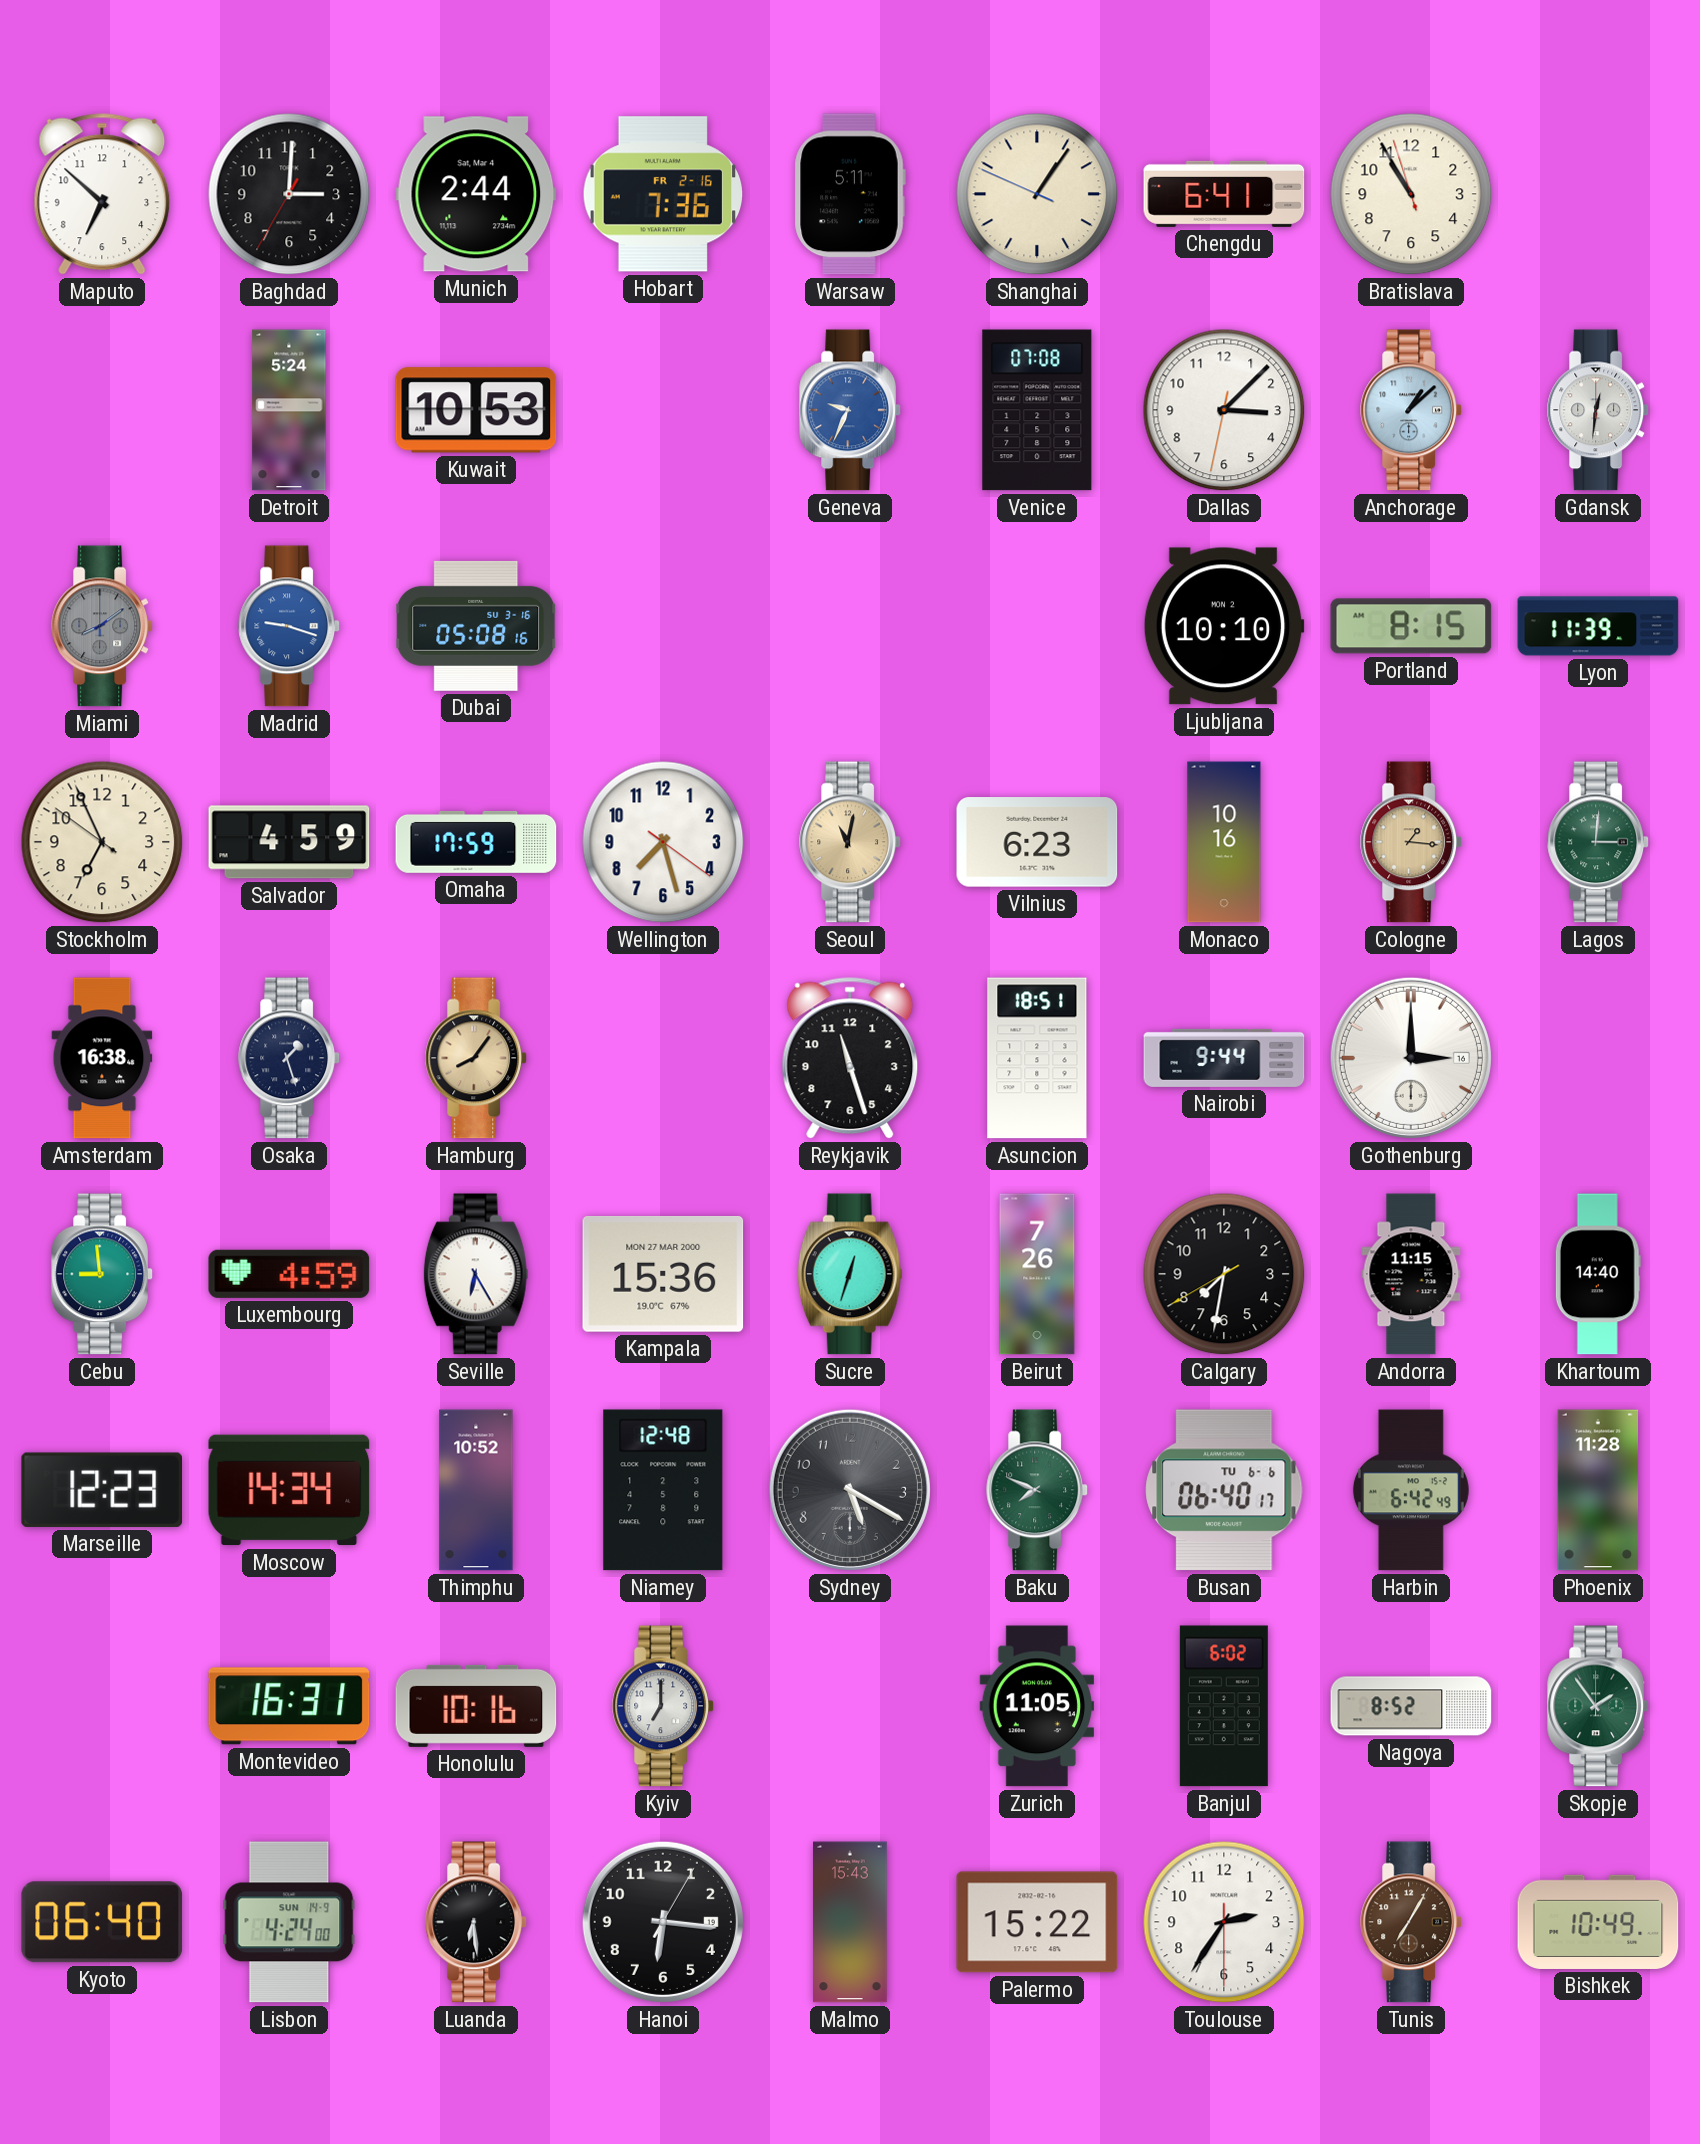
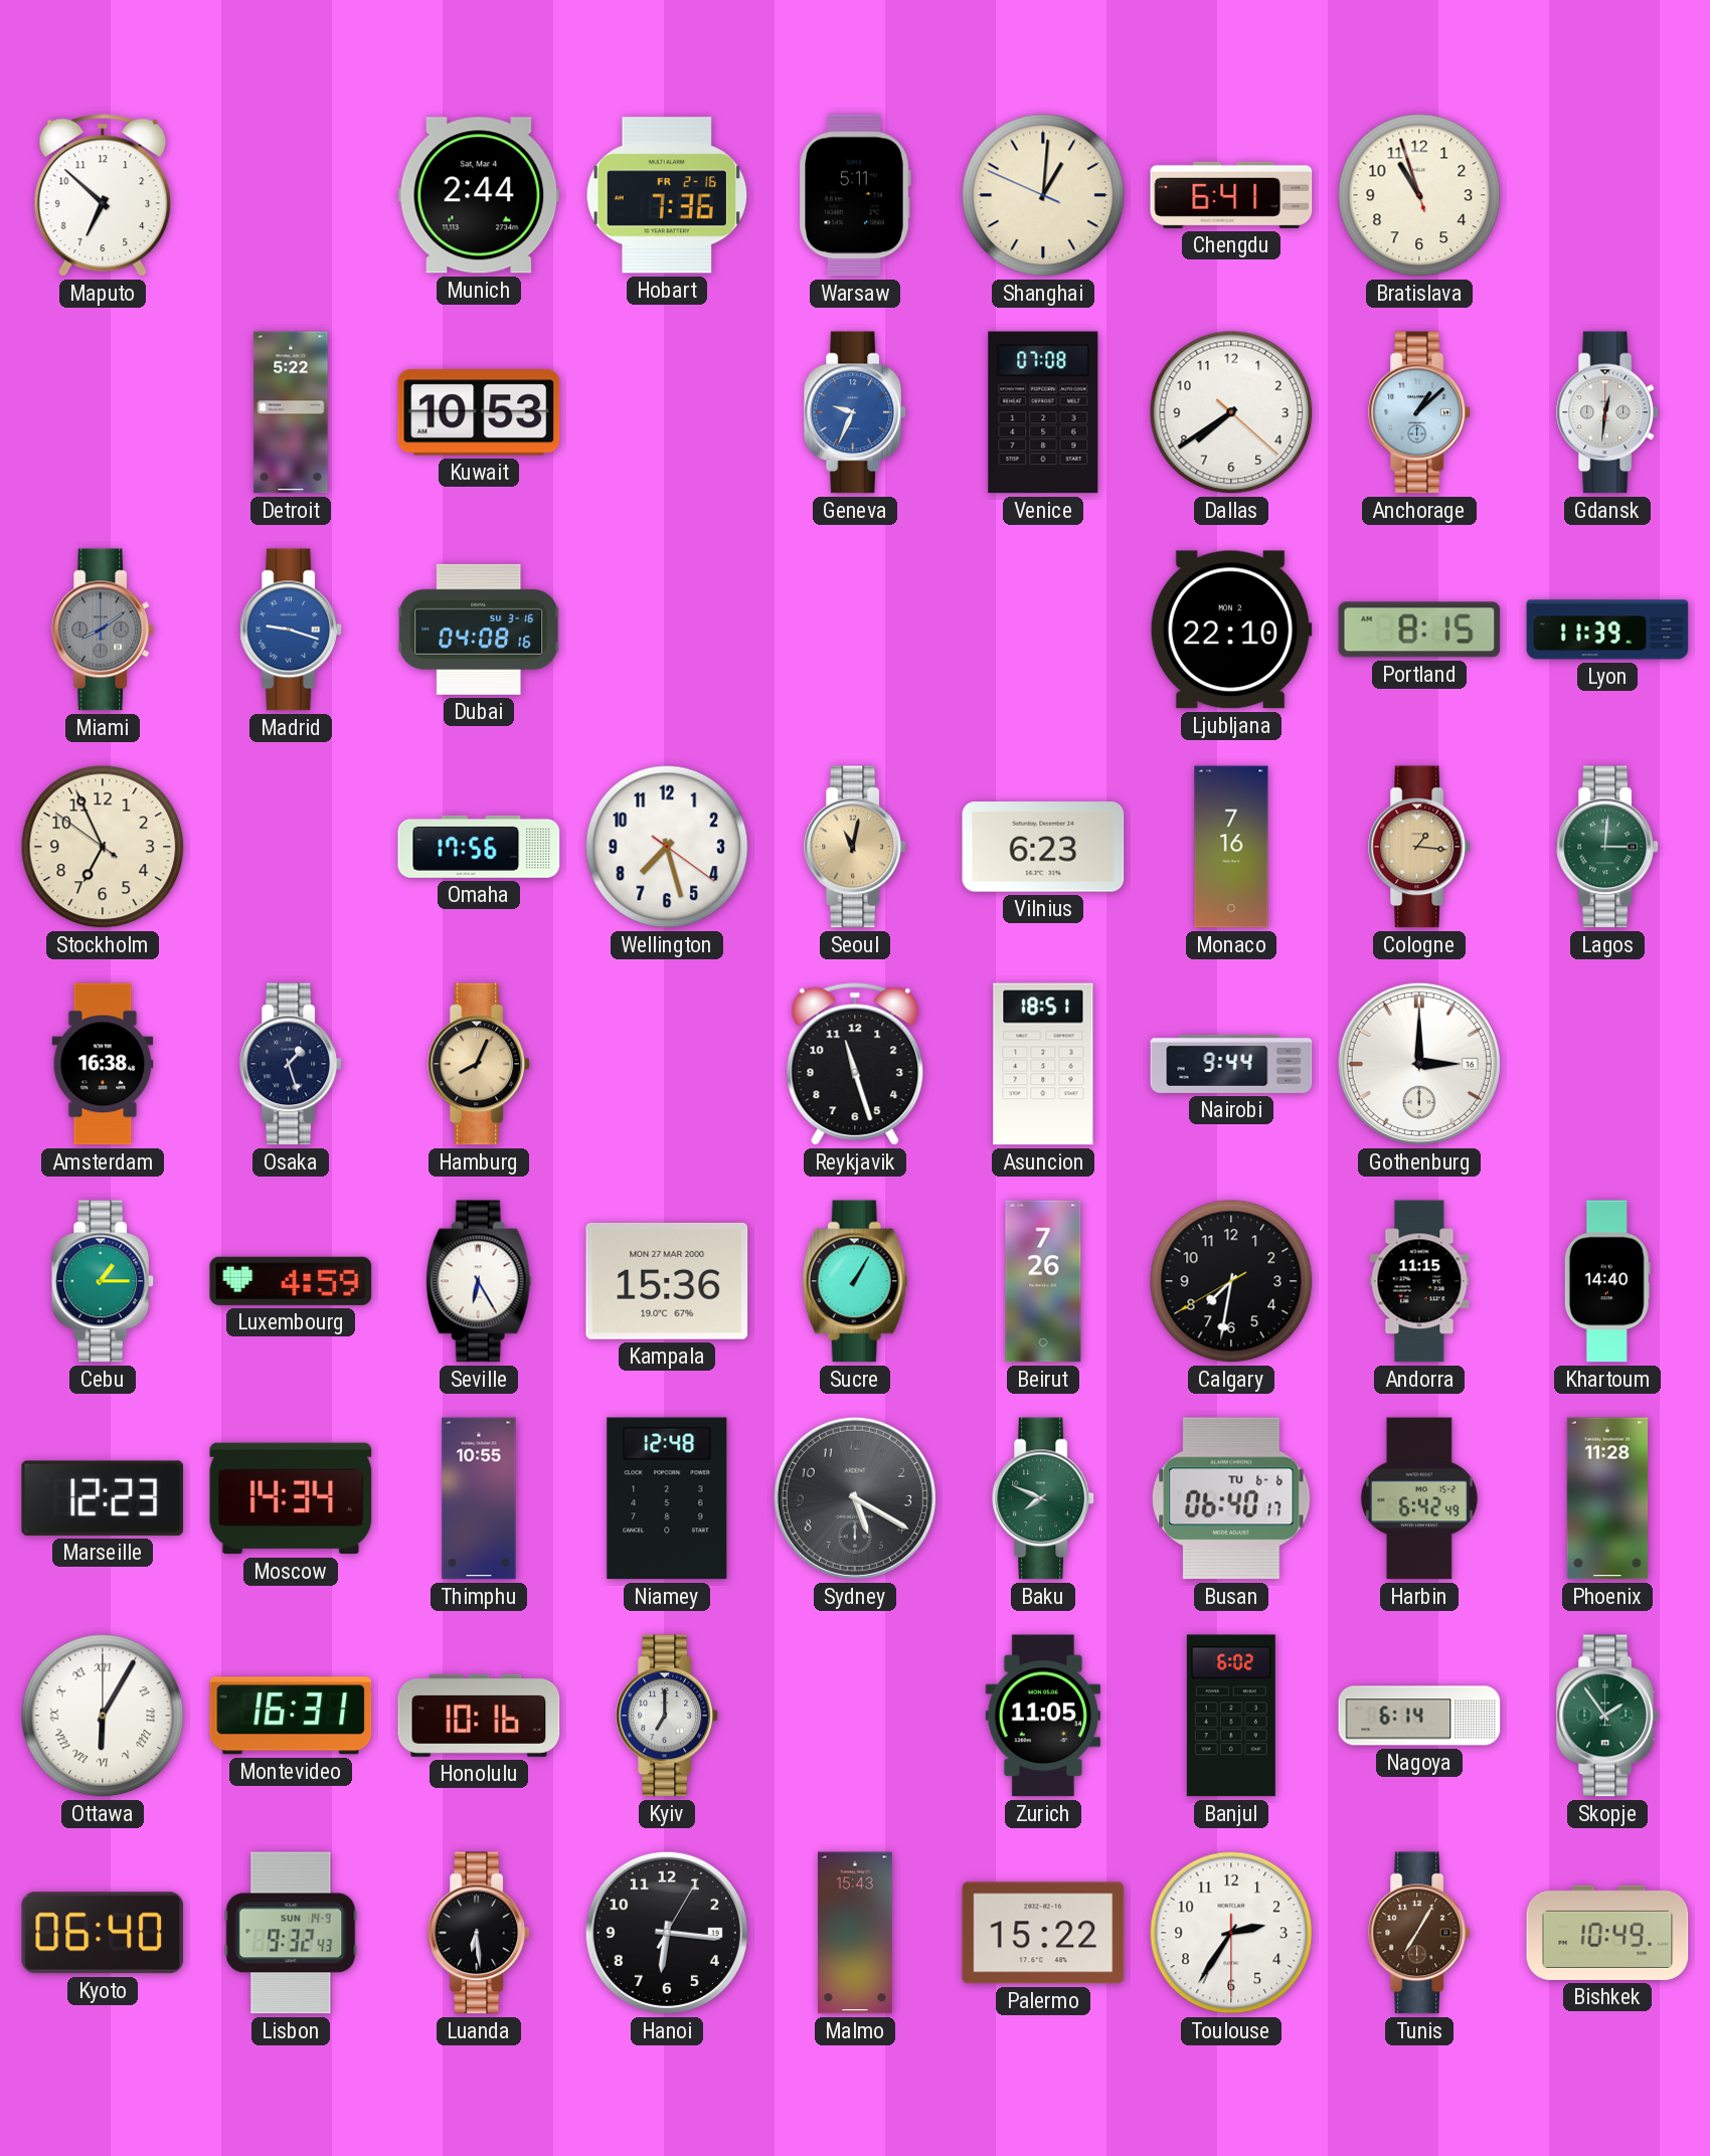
Baghdad: 3:00 -> none
Shanghai: 1:05 -> 1:00
Bratislava: 10:54 -> 10:56
Detroit: 5:24 -> 5:22
Dallas: 3:07 -> 7:39
Dubai: 05:08 -> 04:08
Ljubljana: 10:10 -> 22:10
Salvador: 4:59 -> none
Omaha: 17:59 -> 17:56
Monaco: 10:16 -> 7:16
Hamburg: 8:06 -> 8:04
Cebu: 8:59 -> 1:15
Sucre: 12:33 -> 1:05
Thimphu: 10:52 -> 10:55
Ottawa: none -> 6:05
Nagoya: 8:52 -> 6:14
Lisbon: 4:24 -> 9:32
